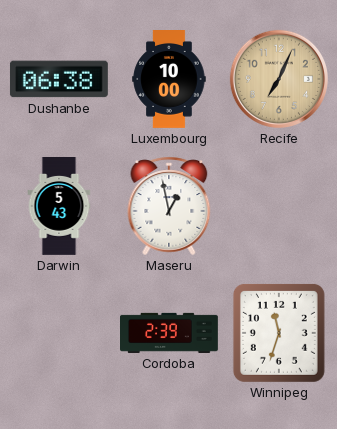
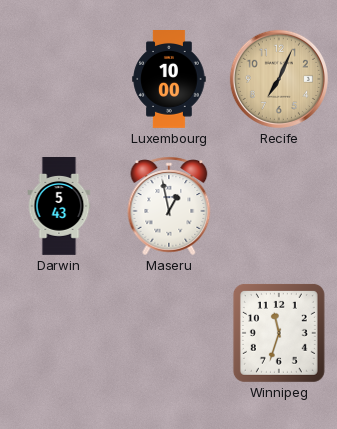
Dushanbe: 06:38 -> none
Cordoba: 2:39 -> none
